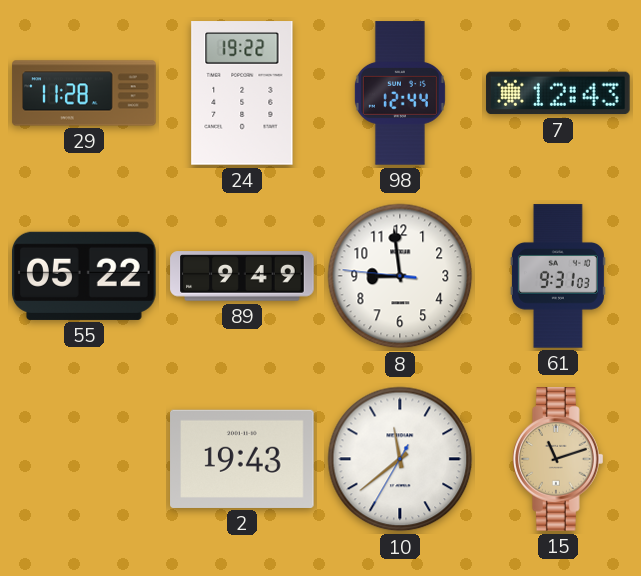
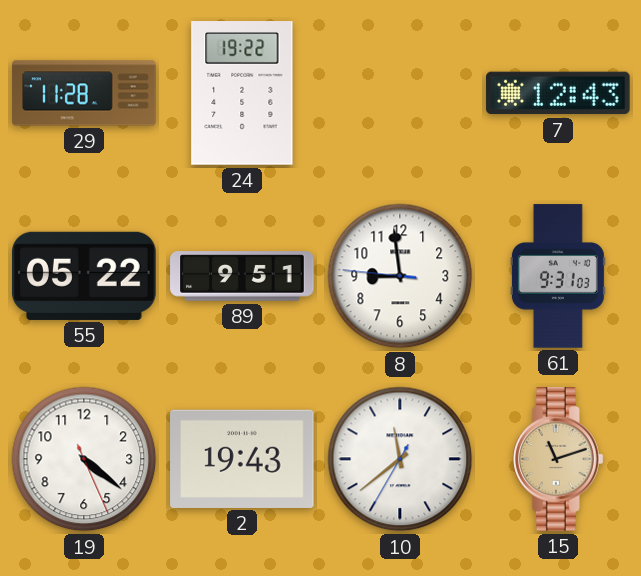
98: 12:44 -> none
89: 9:49 -> 9:51
19: none -> 4:21
